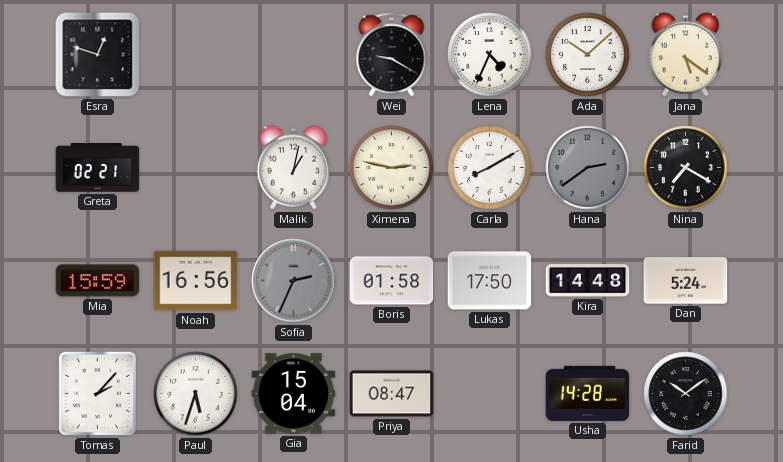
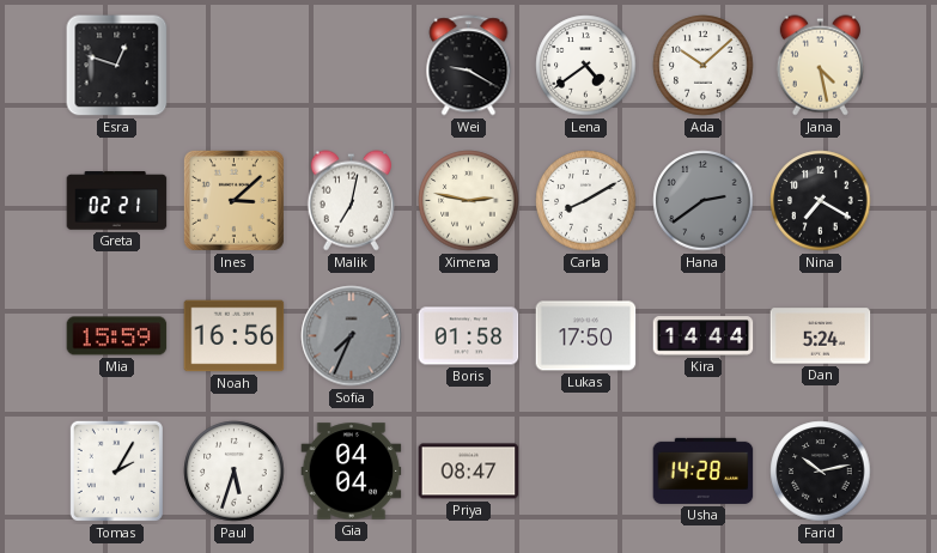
Lena: 4:34 -> 4:39
Jana: 5:21 -> 4:28
Ines: none -> 3:08
Malik: 1:02 -> 7:02
Sofia: 2:34 -> 7:34
Kira: 14:48 -> 14:44
Tomas: 2:07 -> 2:05
Gia: 15:04 -> 04:04
Farid: 10:09 -> 10:13
